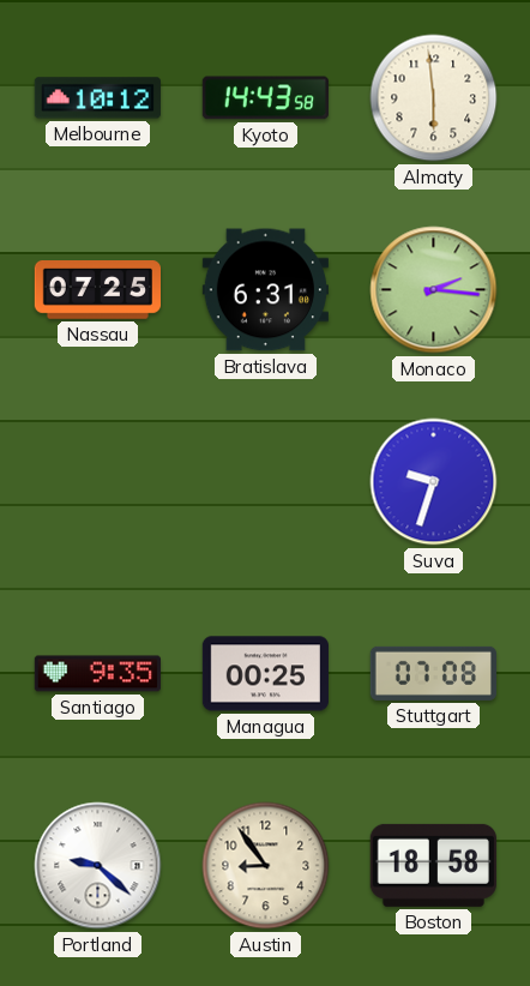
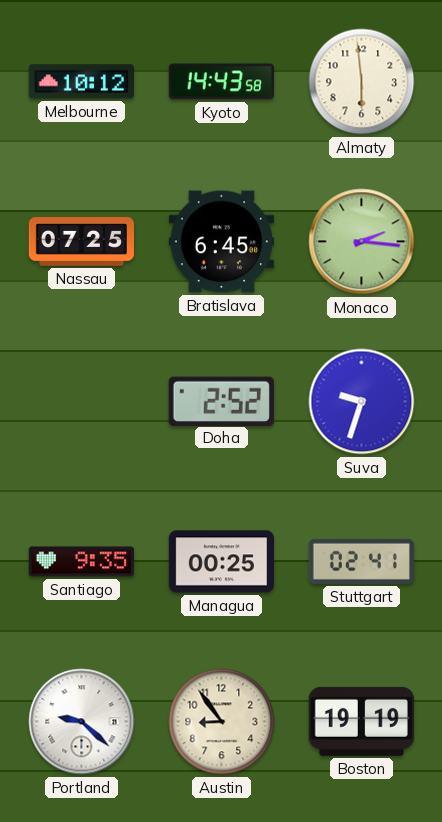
Bratislava: 6:31 -> 6:45
Doha: none -> 2:52
Stuttgart: 07:08 -> 02:41
Boston: 18:58 -> 19:19
